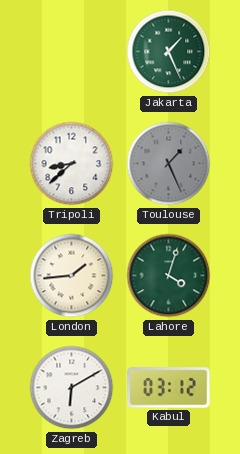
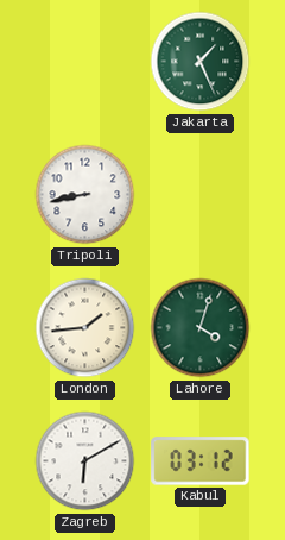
Tripoli: 8:38 -> 8:43
Toulouse: 1:26 -> none
